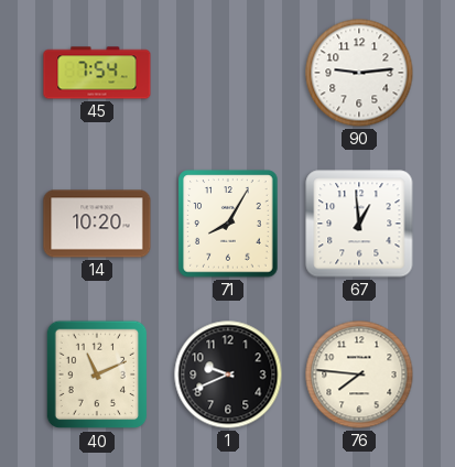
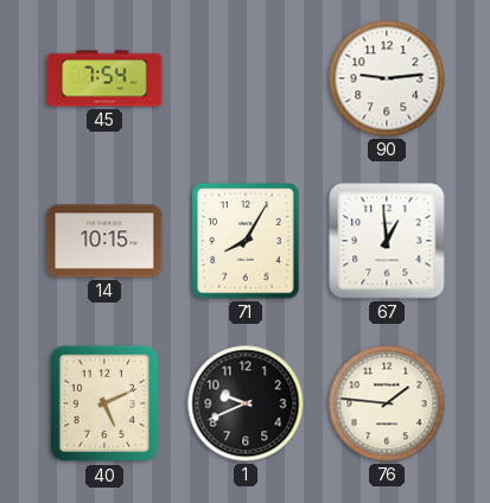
14: 10:20 -> 10:15
40: 11:11 -> 5:11
76: 7:46 -> 1:46
